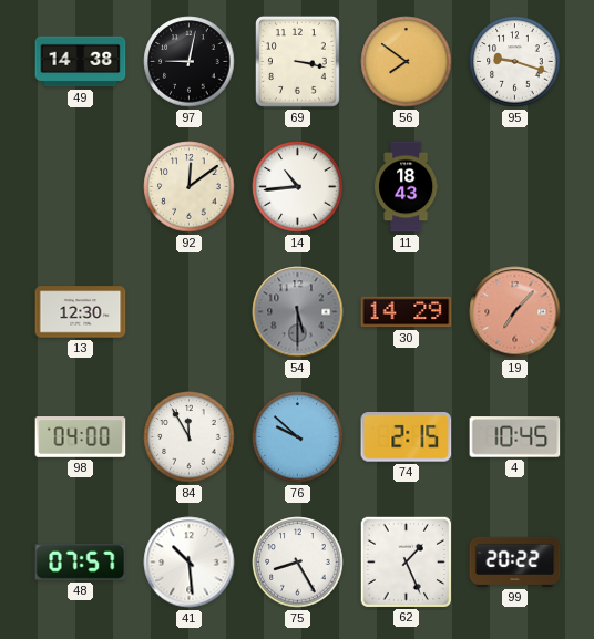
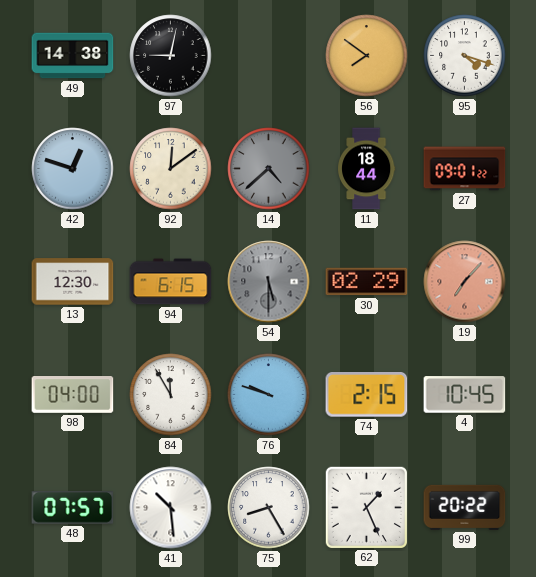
69: 3:17 -> none
95: 9:18 -> 4:18
42: none -> 12:48
14: 10:44 -> 4:38
14 dial: white -> grey
11: 18:43 -> 18:44
27: none -> 09:01
94: none -> 6:15
30: 14:29 -> 02:29
76: 9:52 -> 9:48
